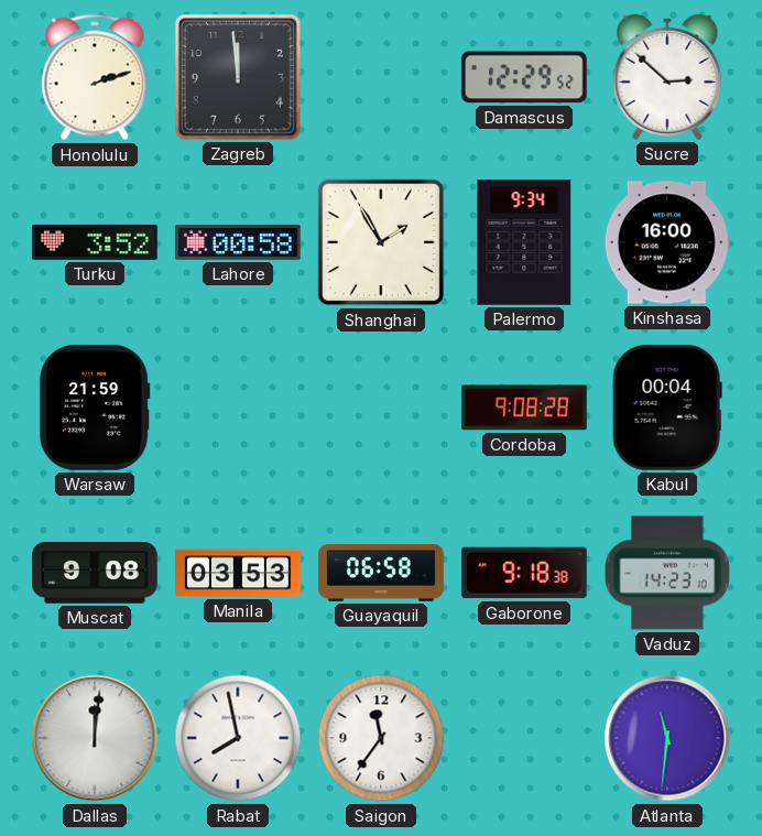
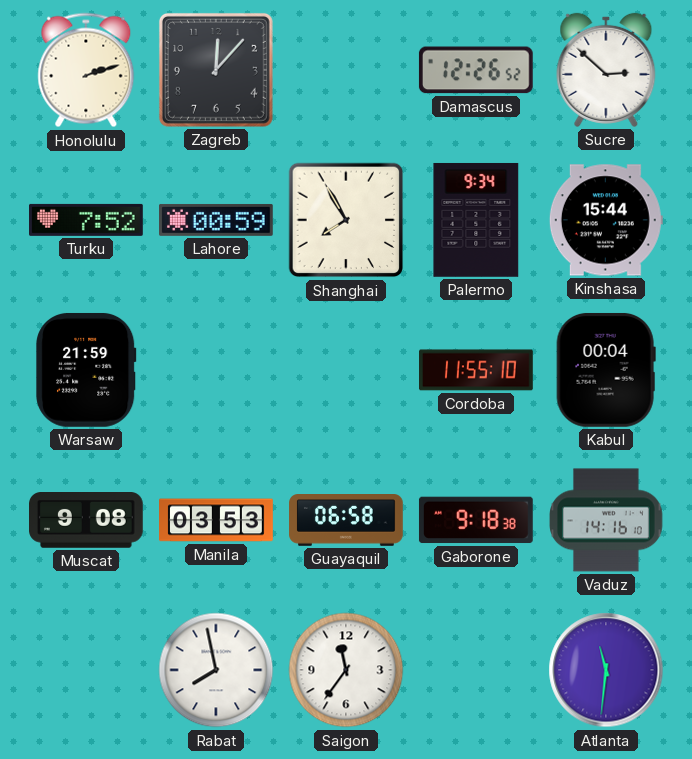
Zagreb: 11:59 -> 12:07
Damascus: 12:29 -> 12:26
Turku: 3:52 -> 7:52
Lahore: 00:58 -> 00:59
Shanghai: 1:55 -> 7:55
Kinshasa: 16:00 -> 15:44
Cordoba: 9:08 -> 11:55
Vaduz: 14:23 -> 14:16
Dallas: 12:01 -> none
